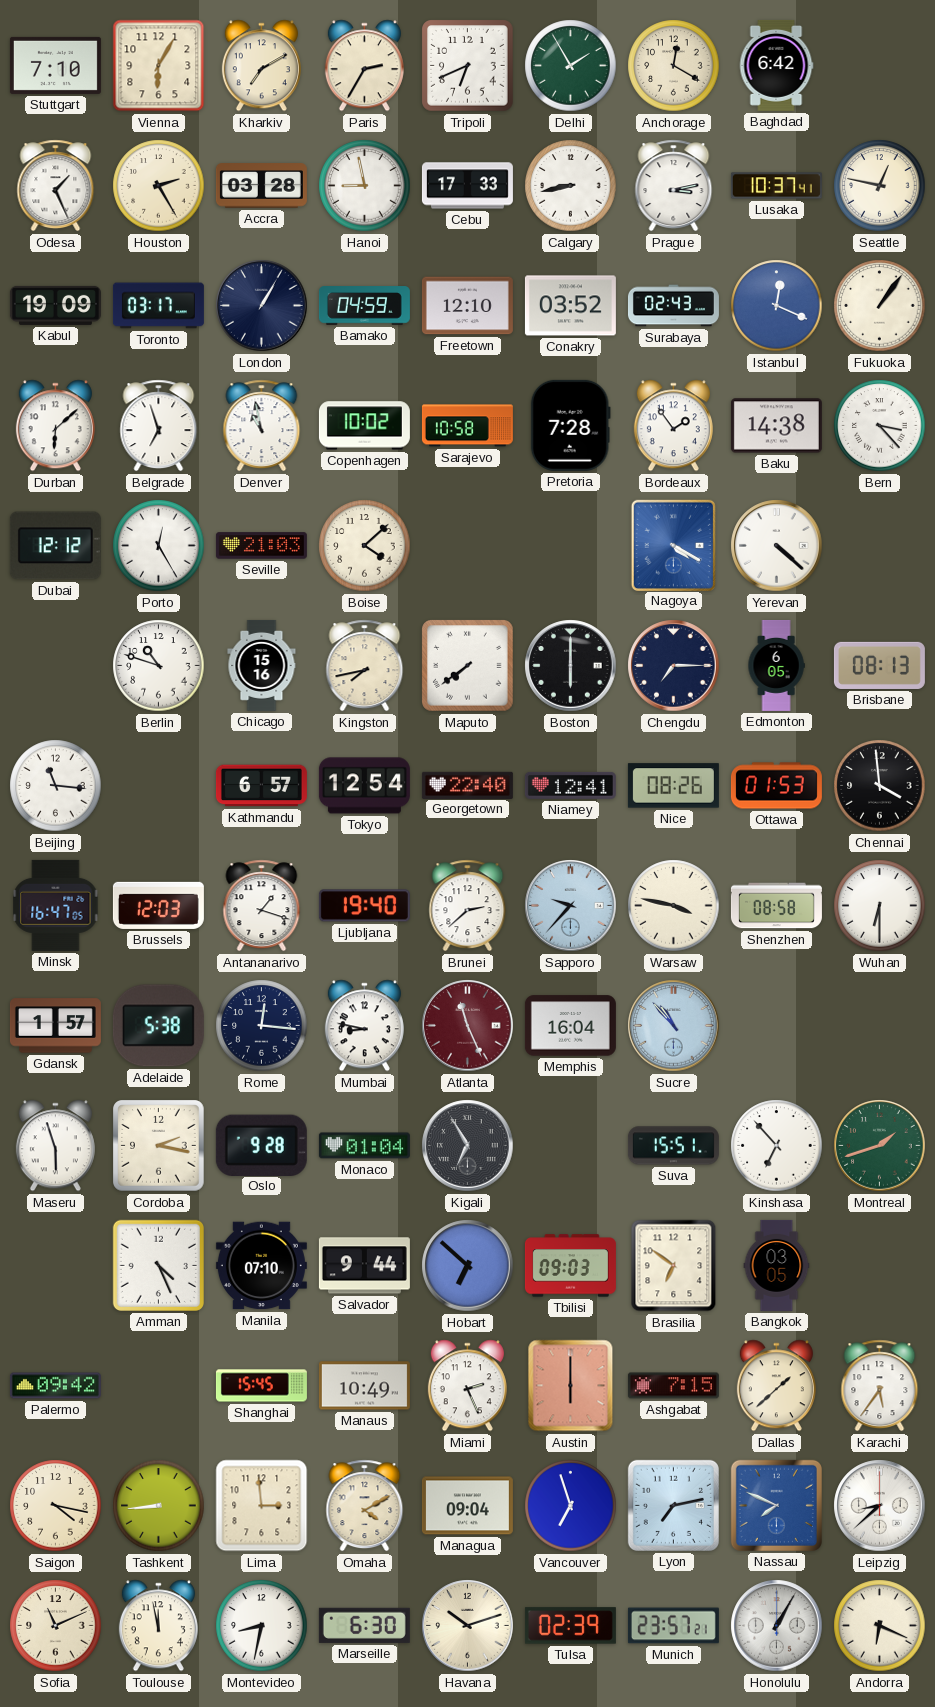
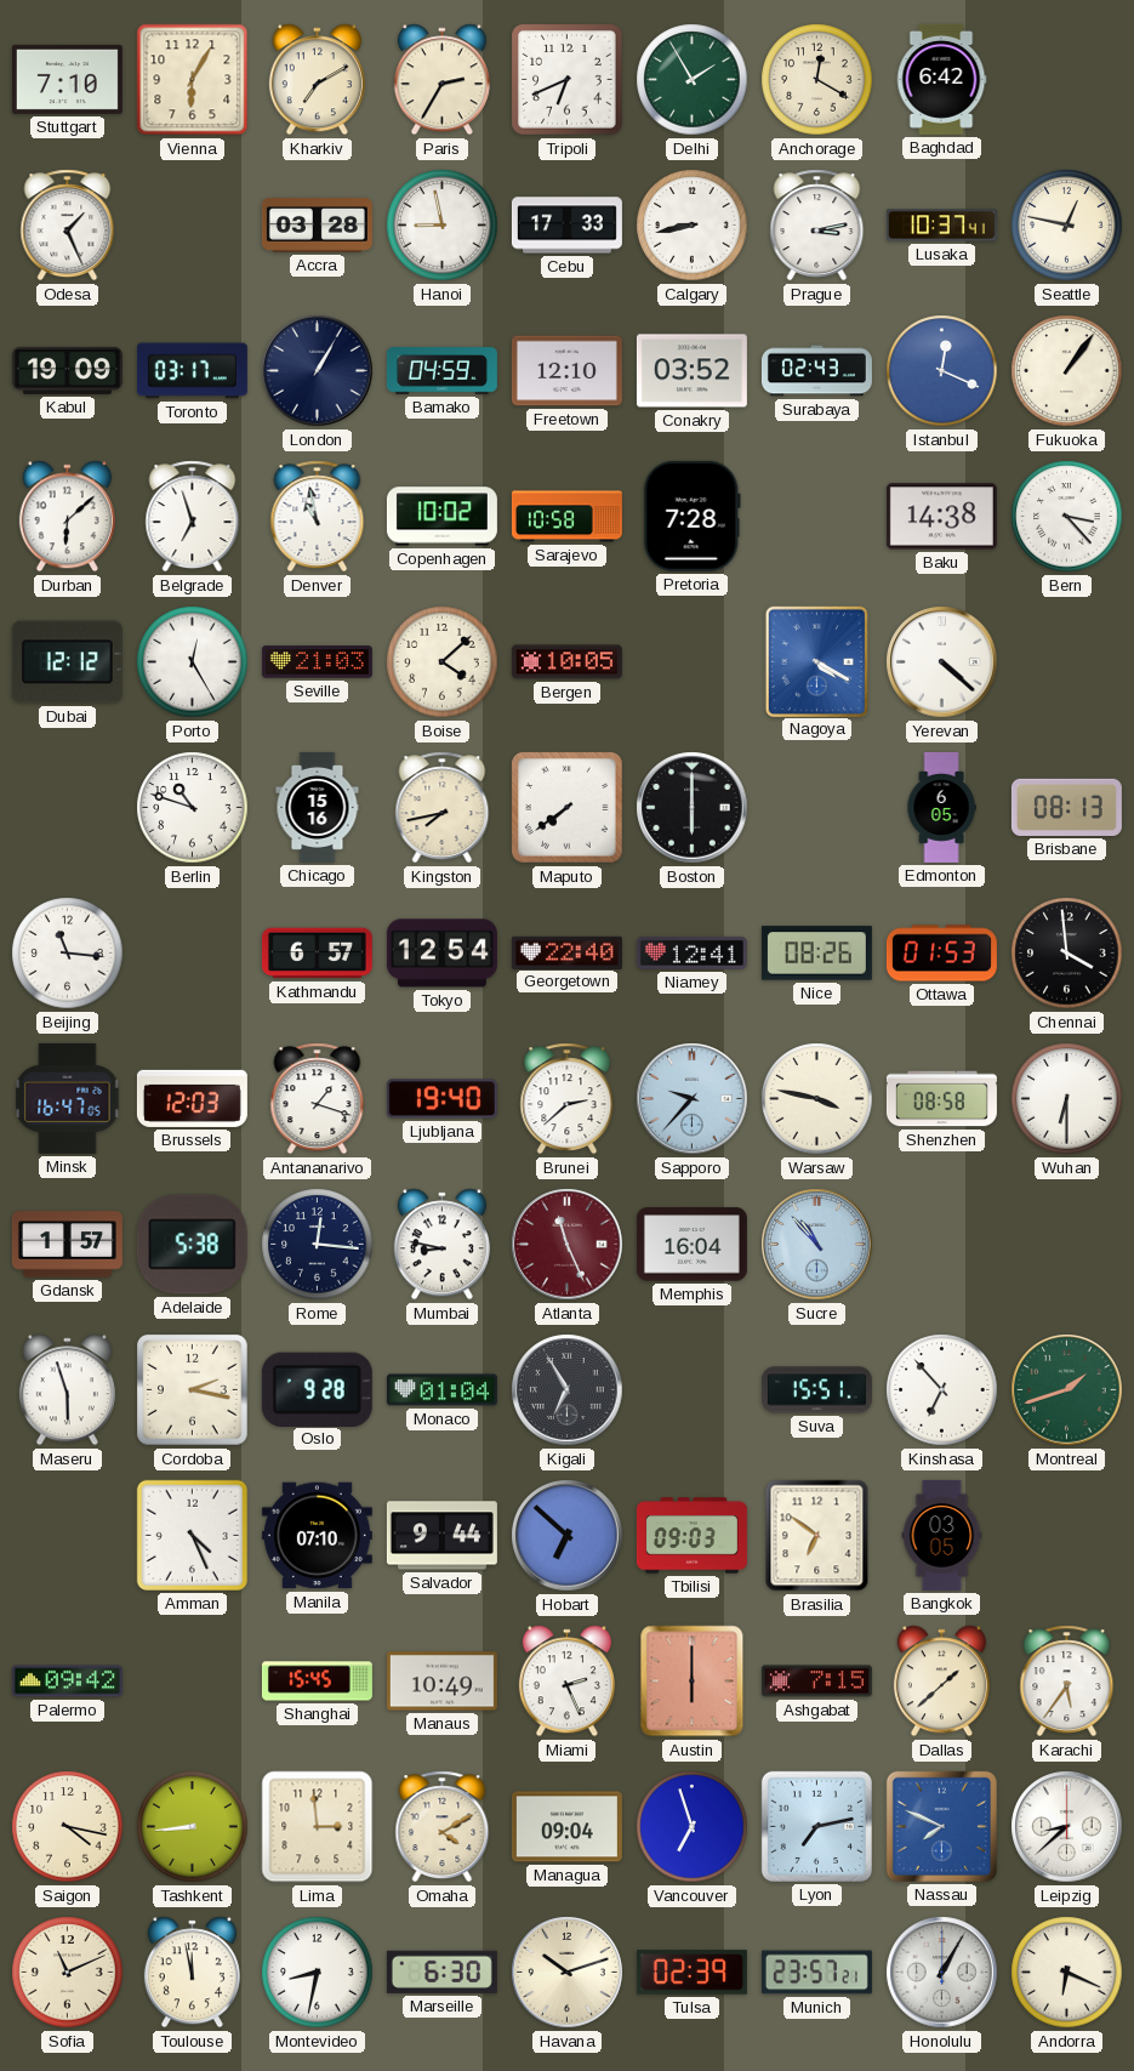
Houston: 2:25 -> none
Bordeaux: 1:54 -> none
Bergen: none -> 10:05
Chengdu: 7:15 -> none
